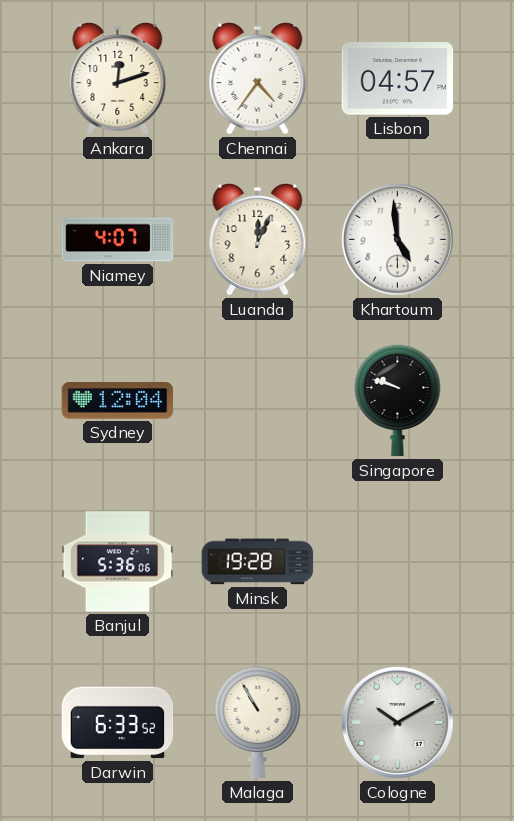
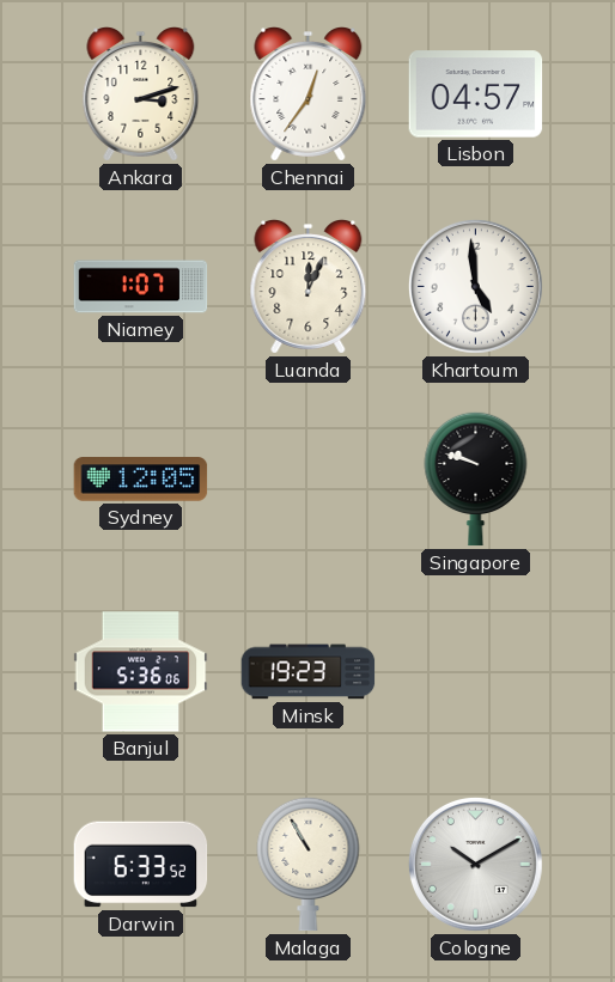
Ankara: 12:12 -> 3:12
Chennai: 4:36 -> 12:36
Niamey: 4:07 -> 1:07
Sydney: 12:04 -> 12:05
Minsk: 19:28 -> 19:23
